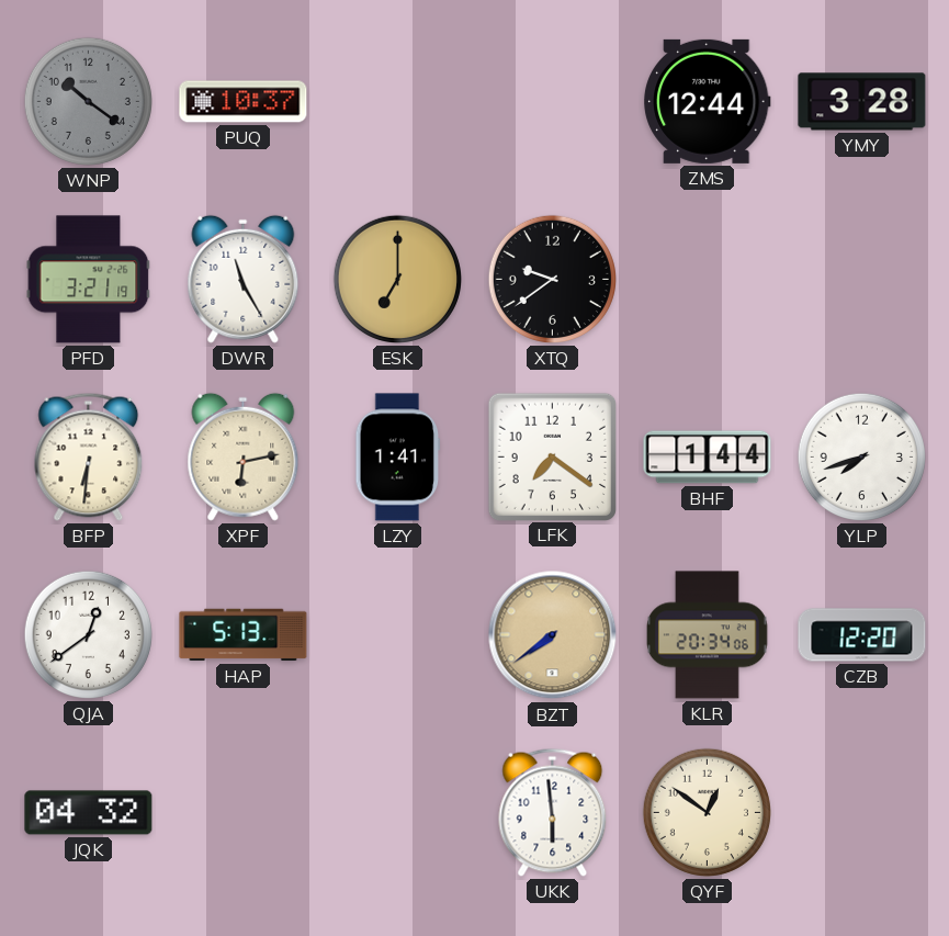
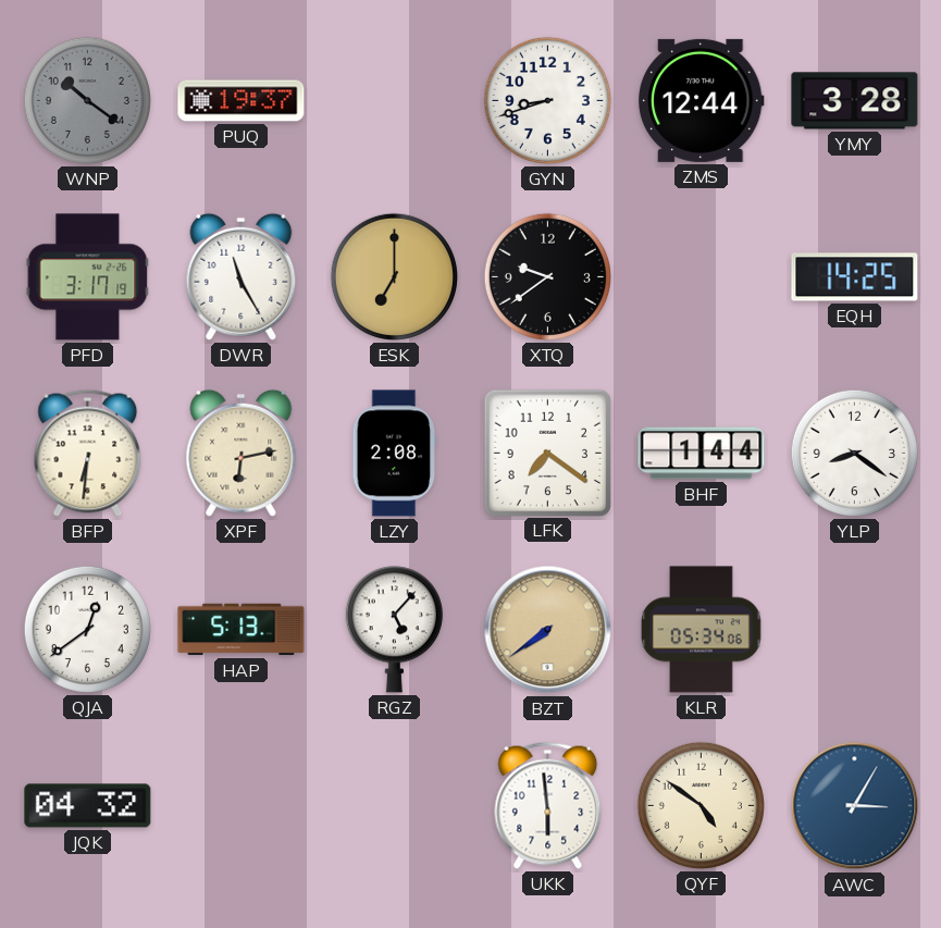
PUQ: 10:37 -> 19:37
GYN: none -> 8:42
PFD: 3:21 -> 3:17
EQH: none -> 14:25
LZY: 1:41 -> 2:08
YLP: 7:42 -> 8:21
RGZ: none -> 5:07
KLR: 20:34 -> 05:34
CZB: 12:20 -> none
QYF: 12:51 -> 4:51
AWC: none -> 3:05
